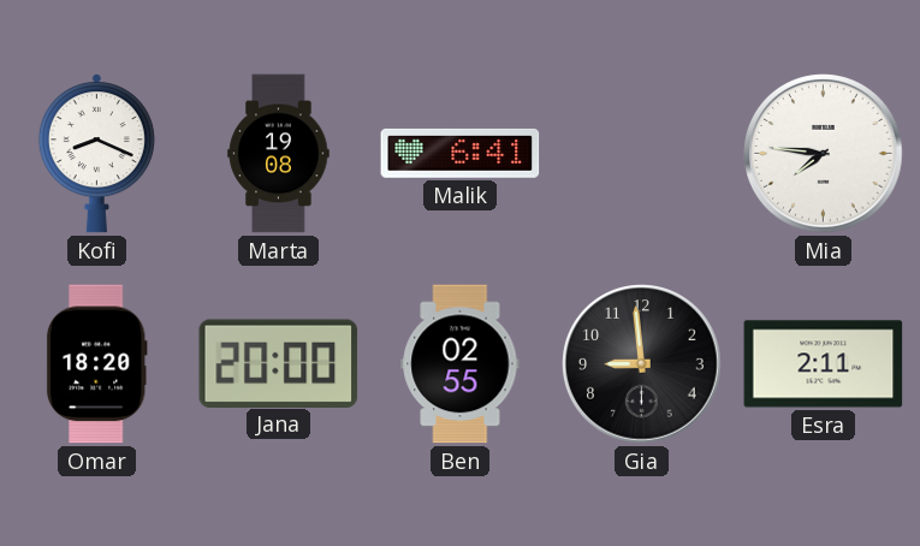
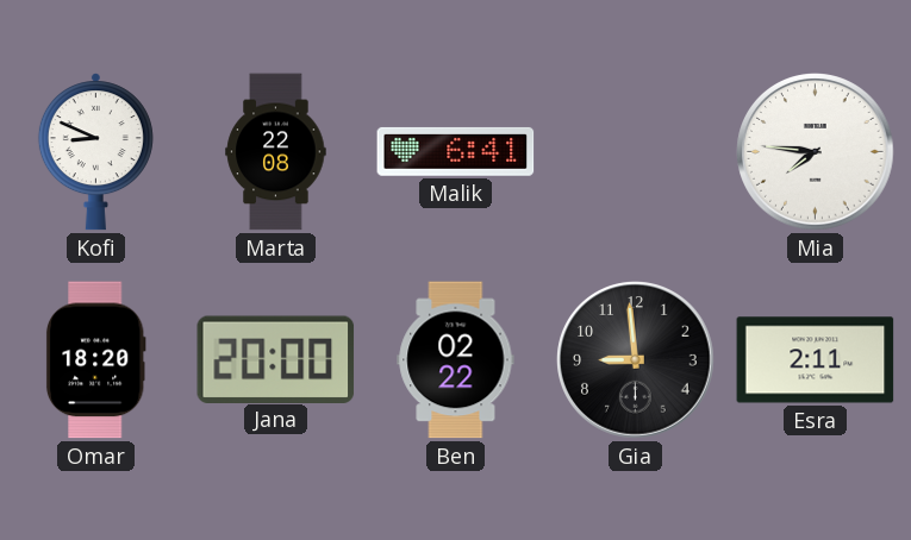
Kofi: 8:19 -> 8:49
Marta: 19:08 -> 22:08
Ben: 02:55 -> 02:22
